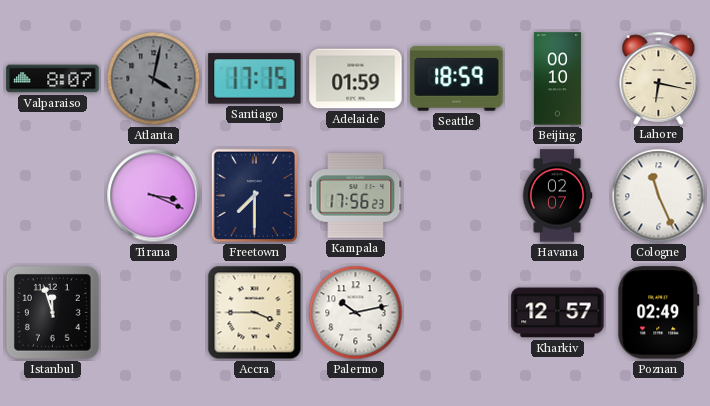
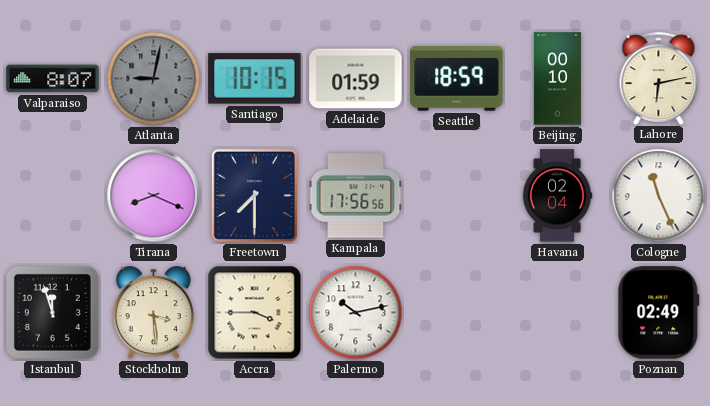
Atlanta: 4:02 -> 9:02
Santiago: 17:15 -> 10:15
Lahore: 6:17 -> 6:13
Tirana: 3:19 -> 8:19
Kampala: 17:56:23 -> 17:56:56
Havana: 02:07 -> 02:04
Stockholm: none -> 3:29
Kharkiv: 12:57 -> none
